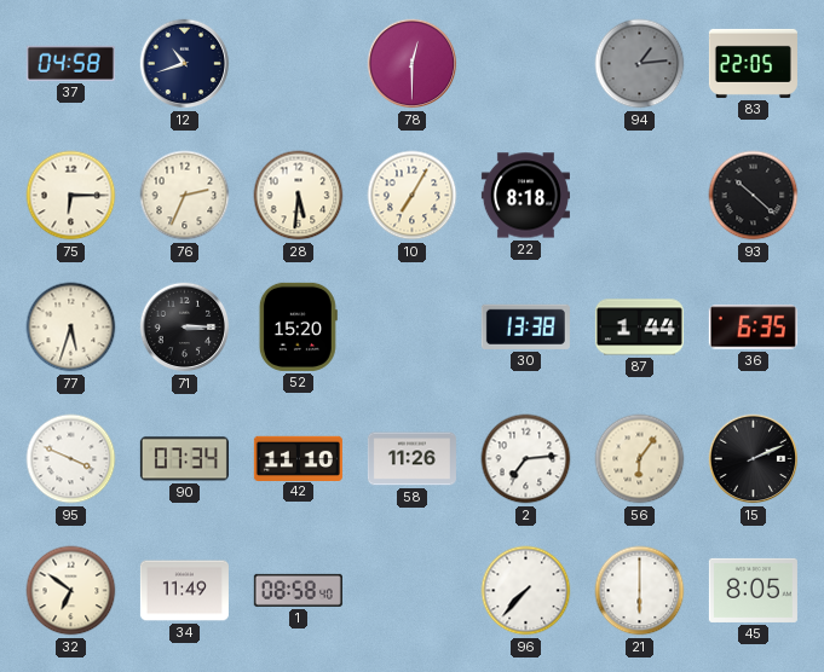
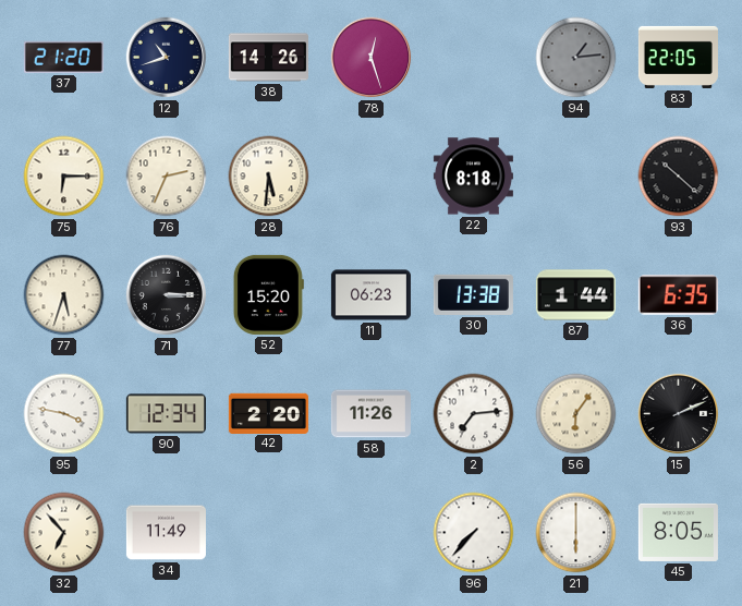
37: 04:58 -> 21:20
38: none -> 14:26
78: 12:30 -> 12:27
10: 7:05 -> none
11: none -> 06:23
95: 3:49 -> 3:47
90: 07:34 -> 12:34
42: 11:10 -> 2:20
32: 6:51 -> 6:53
1: 08:58 -> none
